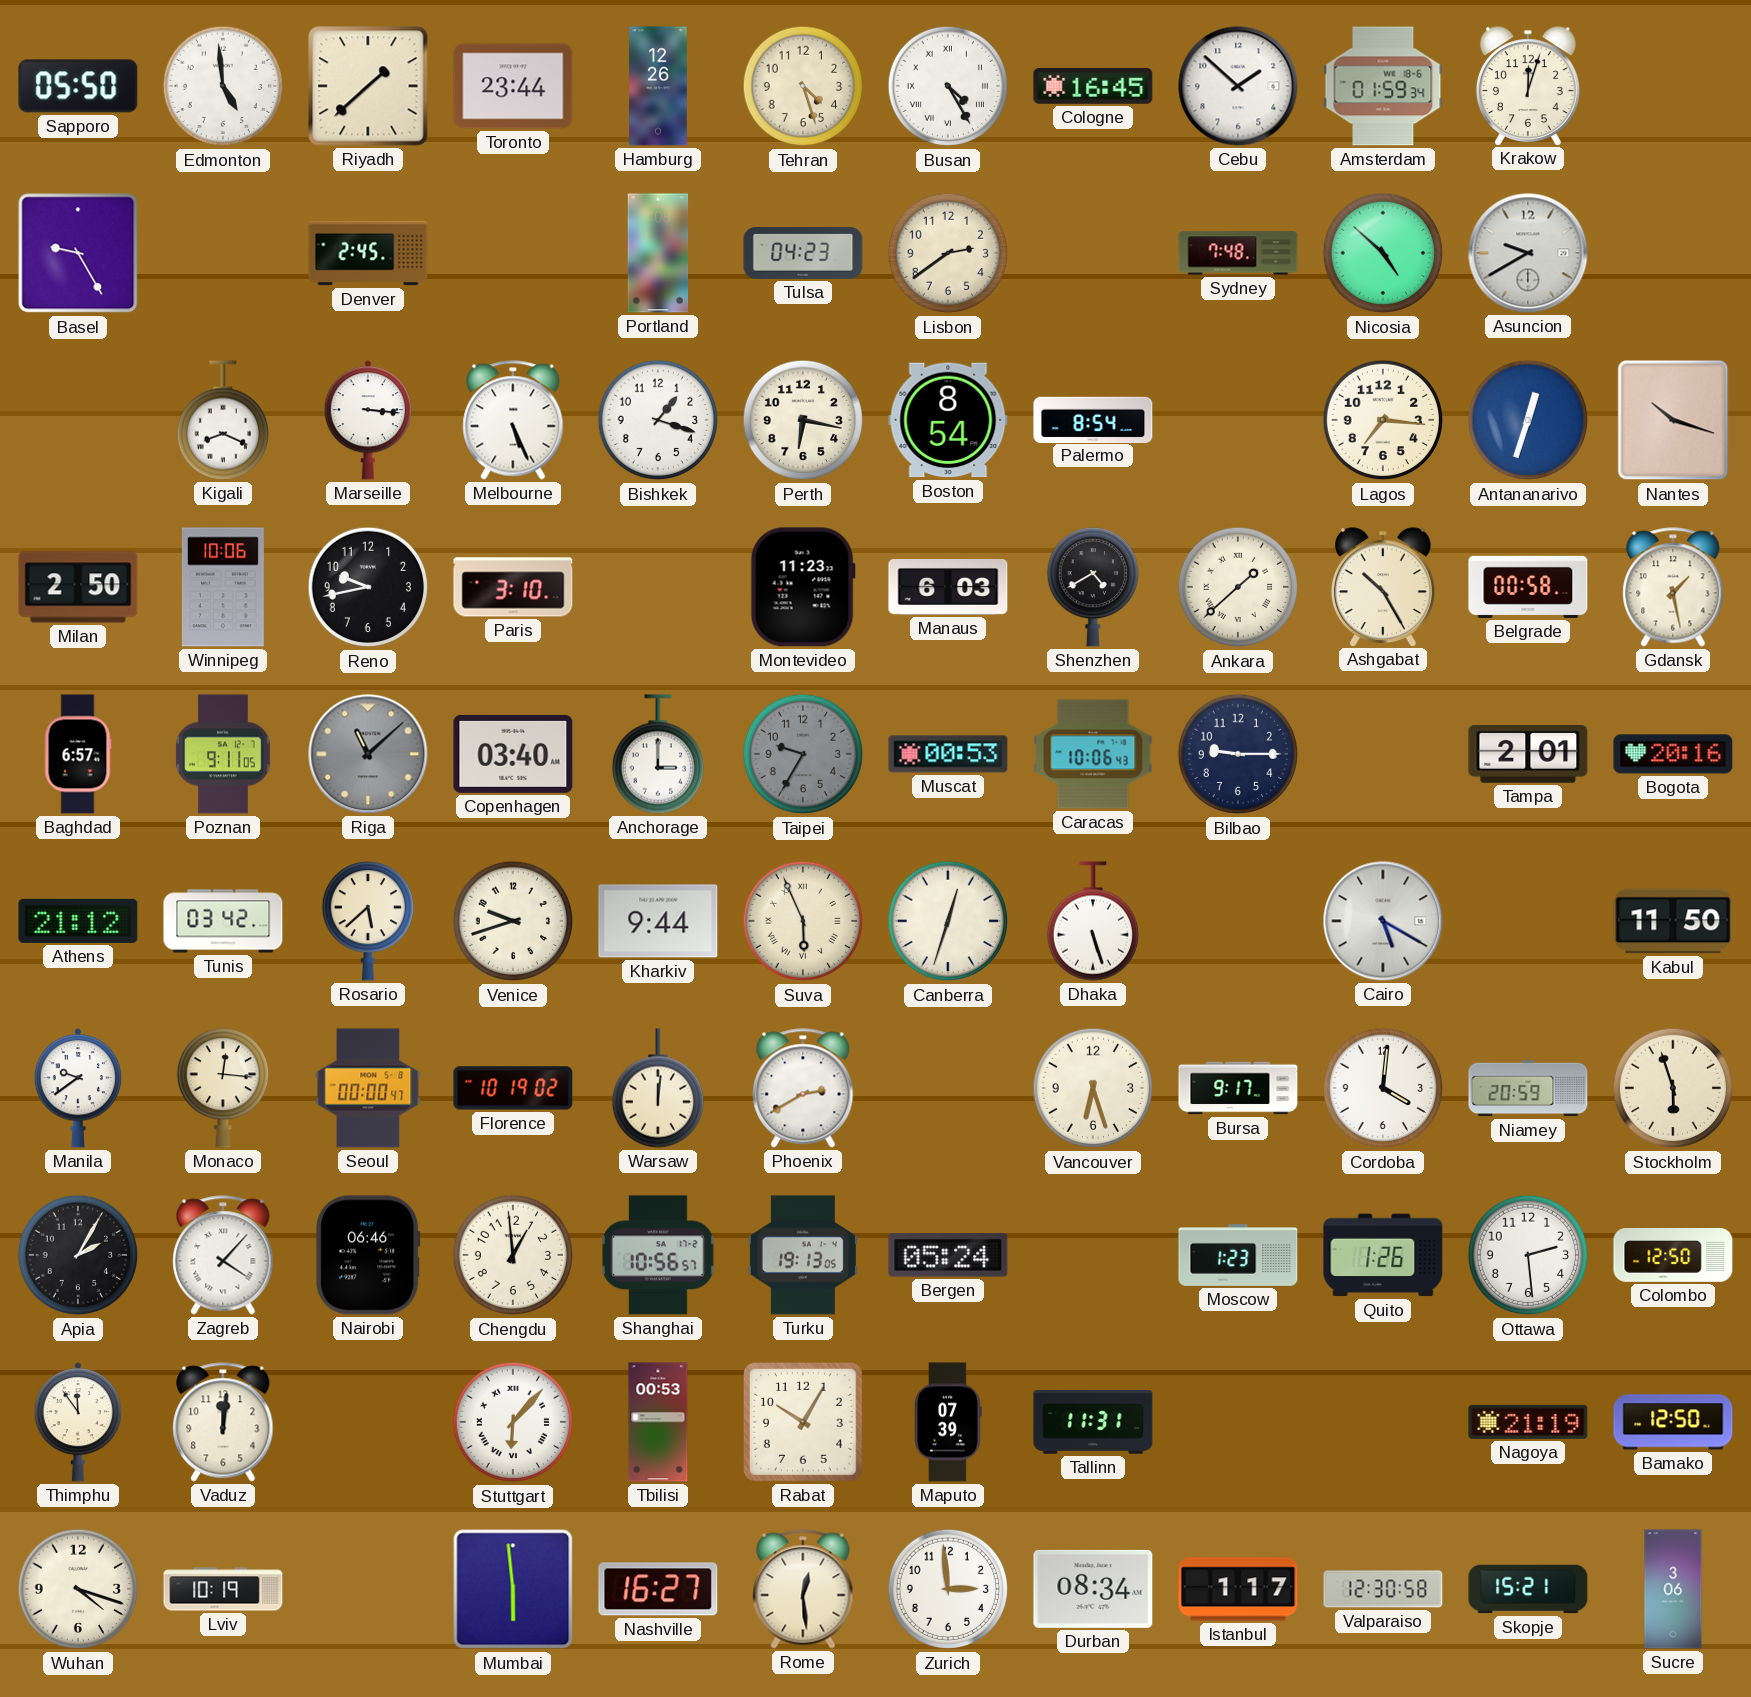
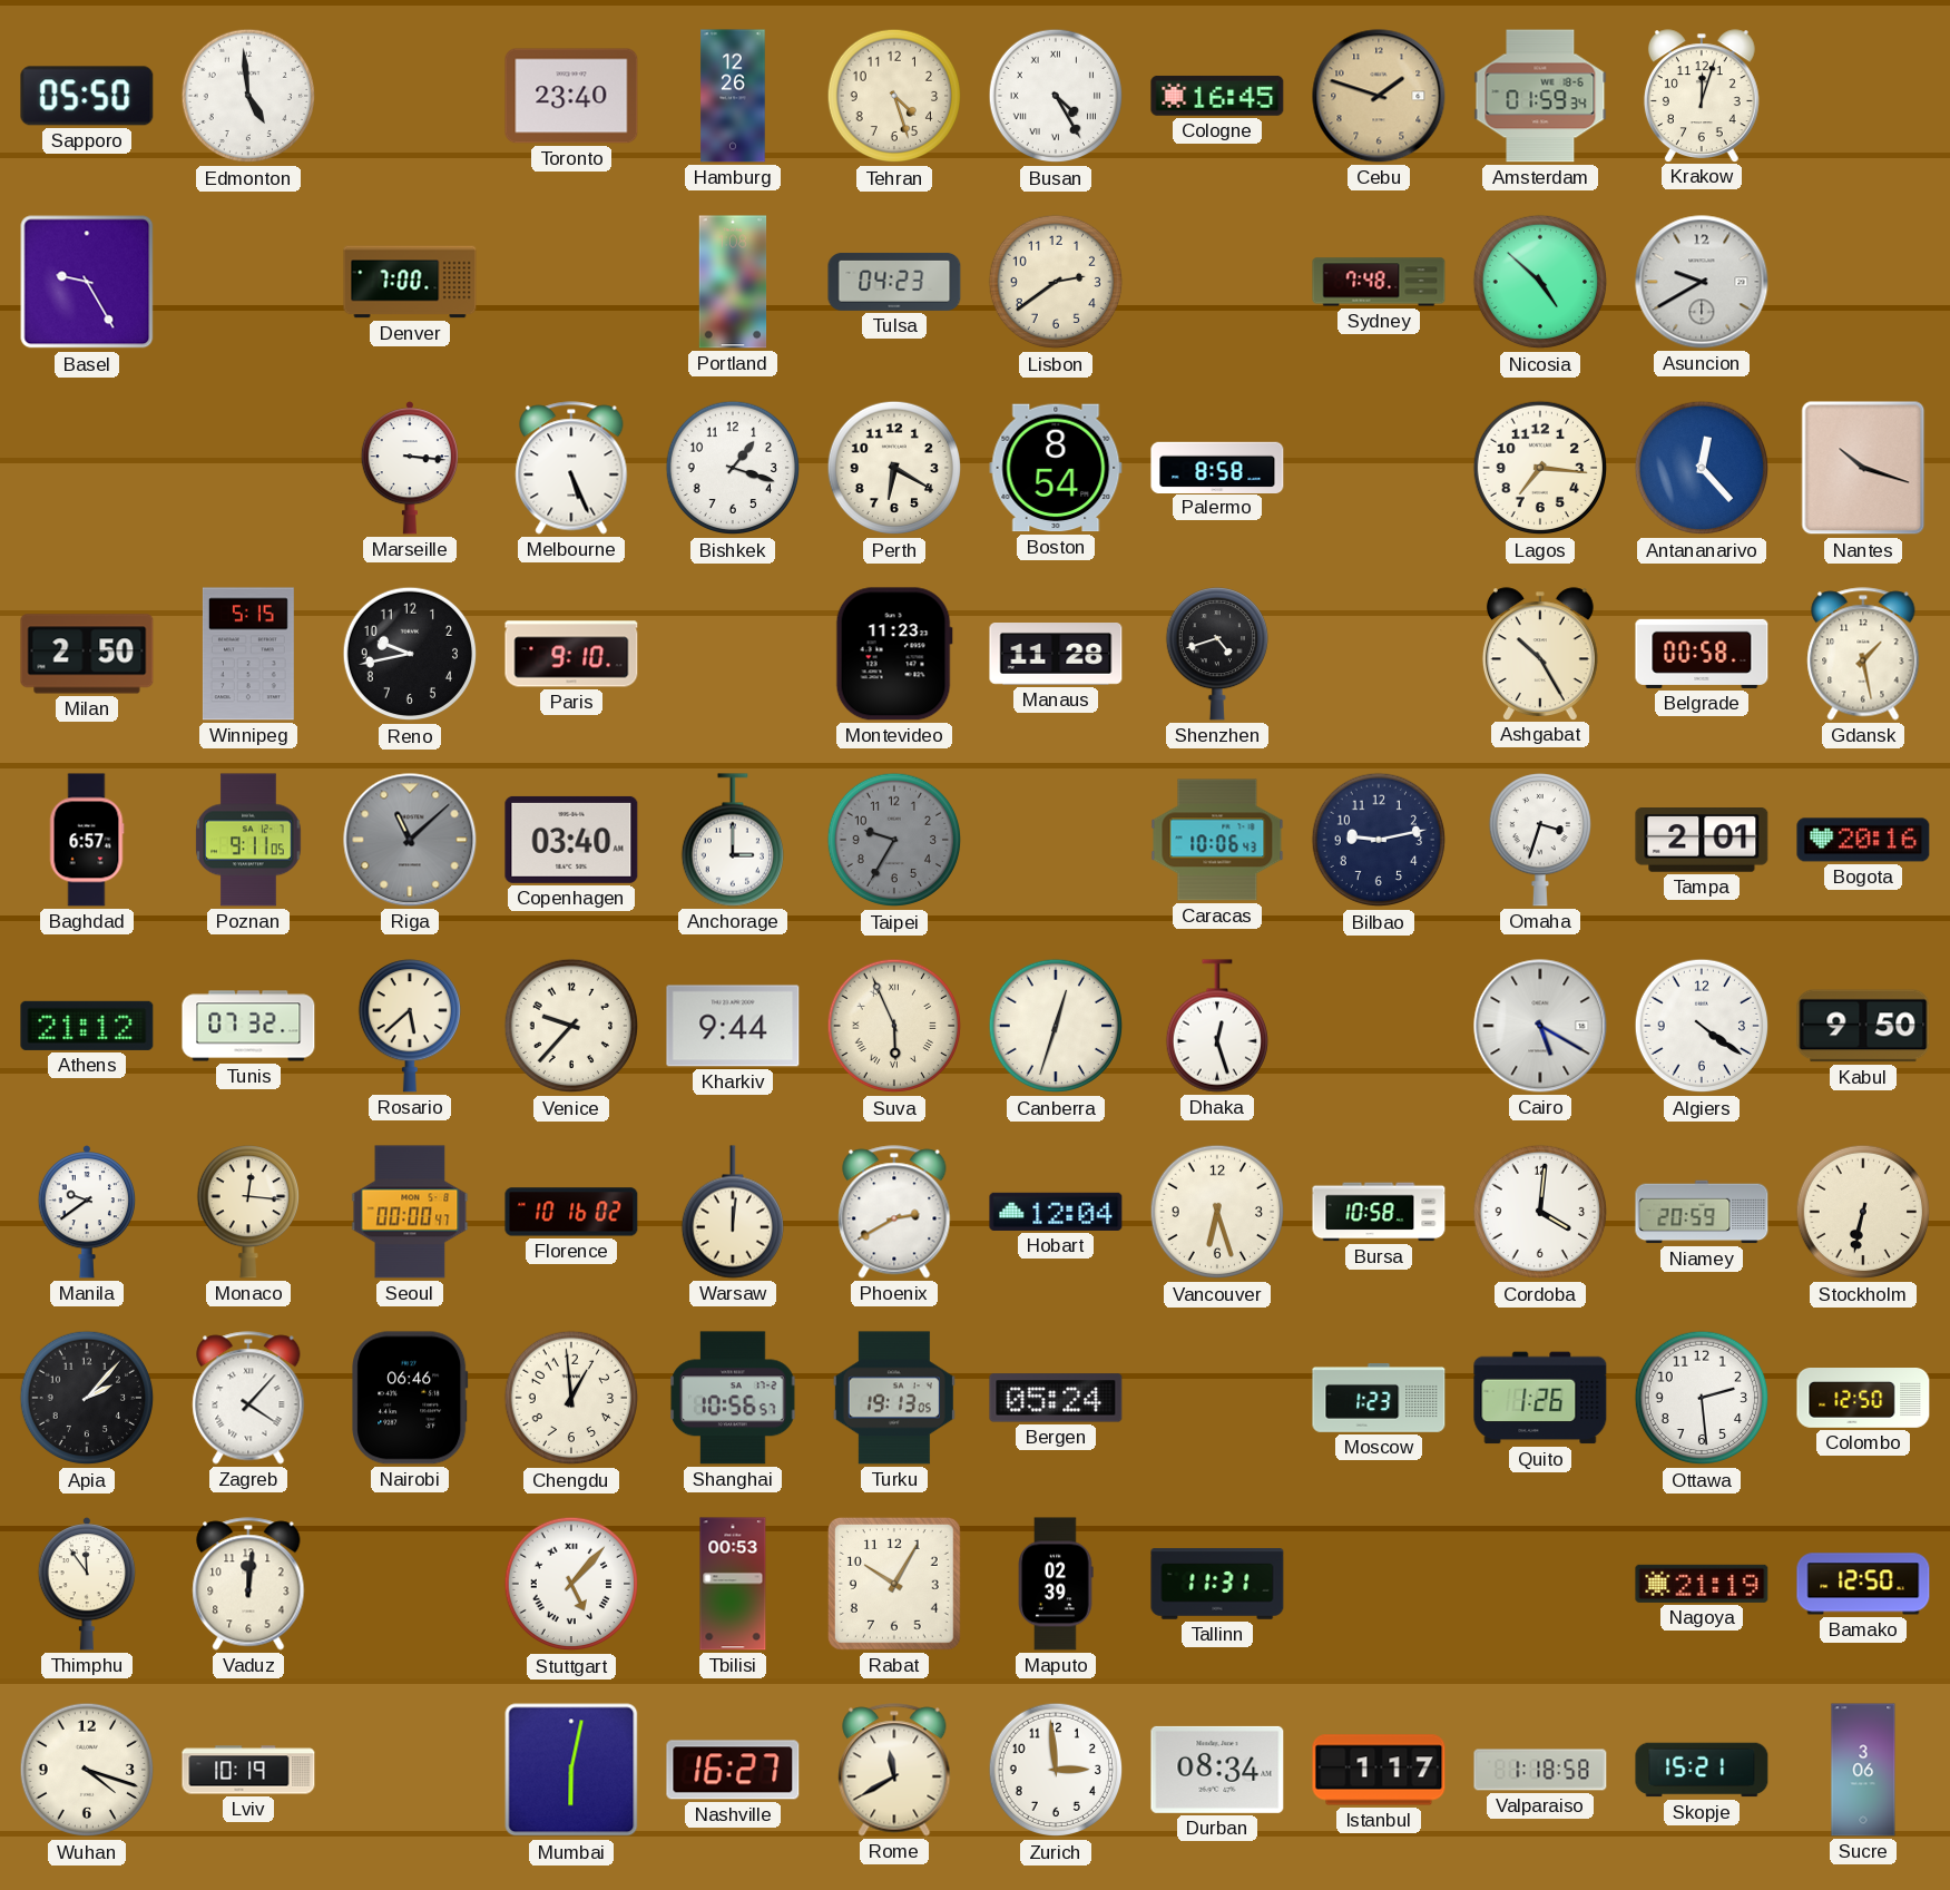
Riyadh: 1:38 -> none
Toronto: 23:44 -> 23:40
Cebu: 1:52 -> 1:48
Cebu dial: white -> champagne
Denver: 2:45 -> 7:00
Kigali: 8:19 -> none
Perth: 6:17 -> 6:20
Palermo: 8:54 -> 8:58
Antananarivo: 12:33 -> 12:23
Winnipeg: 10:06 -> 5:15
Paris: 3:10 -> 9:10
Manaus: 6:03 -> 11:28
Shenzhen: 4:40 -> 4:42
Ankara: 1:38 -> none
Muscat: 00:53 -> none
Bilbao: 9:15 -> 9:13
Omaha: none -> 3:33
Tunis: 03:42 -> 07:32
Venice: 9:42 -> 9:37
Dhaka: 5:27 -> 12:27
Algiers: none -> 4:21
Kabul: 11:50 -> 9:50
Florence: 10:19 -> 10:16
Hobart: none -> 12:04
Bursa: 9:17 -> 10:58
Stockholm: 5:57 -> 6:32
Apia: 2:05 -> 2:07
Stuttgart: 6:07 -> 5:07
Maputo: 07:39 -> 02:39
Mumbai: 5:59 -> 6:02
Rome: 12:29 -> 11:40
Valparaiso: 12:30 -> 1:18
